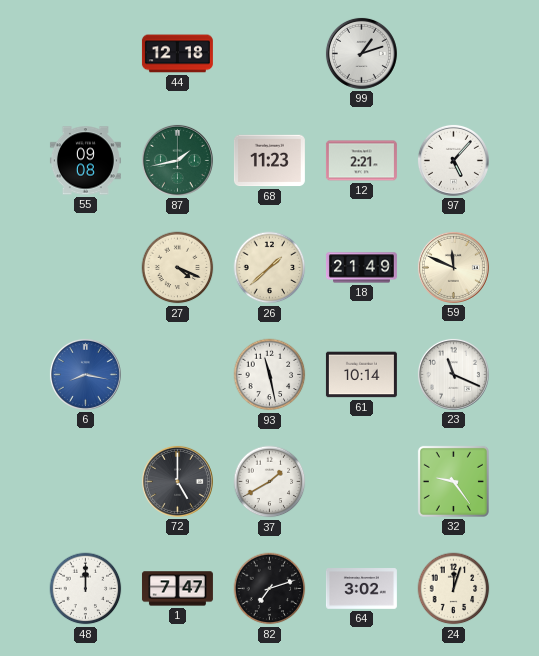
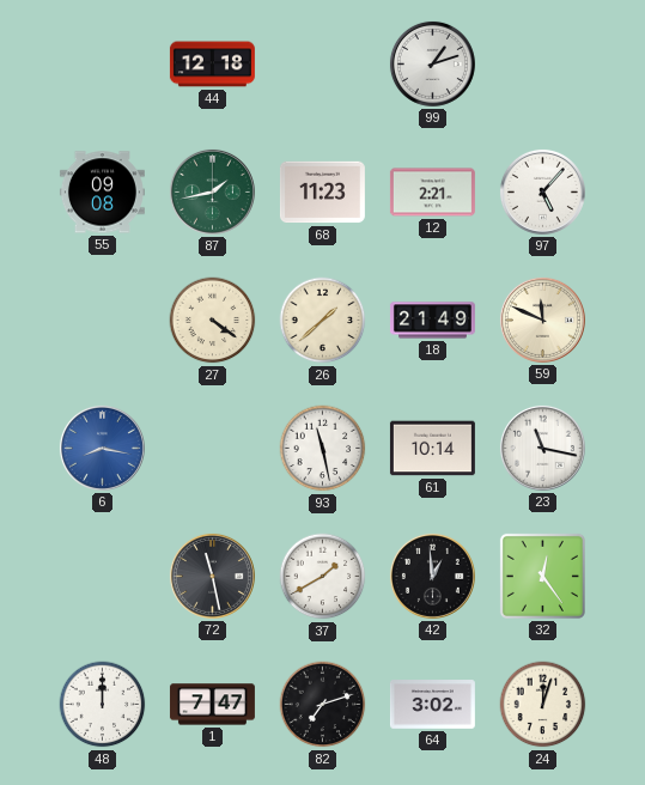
27: 4:19 -> 4:21
23: 11:19 -> 11:17
72: 5:00 -> 11:28
42: none -> 12:59
32: 9:24 -> 12:24
